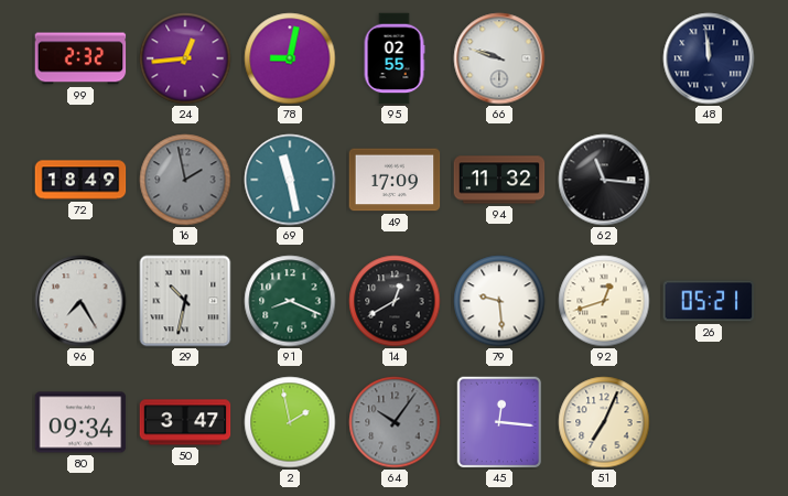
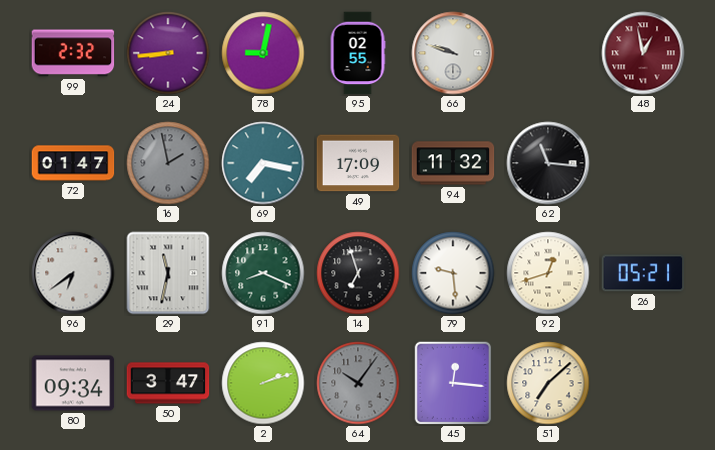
24: 12:44 -> 8:44
48: 11:59 -> 12:58
48 dial: navy -> burgundy
72: 18:49 -> 01:47
69: 11:28 -> 7:17
96: 7:25 -> 6:39
29: 10:32 -> 11:32
14: 12:40 -> 6:57
2: 1:58 -> 2:12
51: 7:04 -> 7:08
